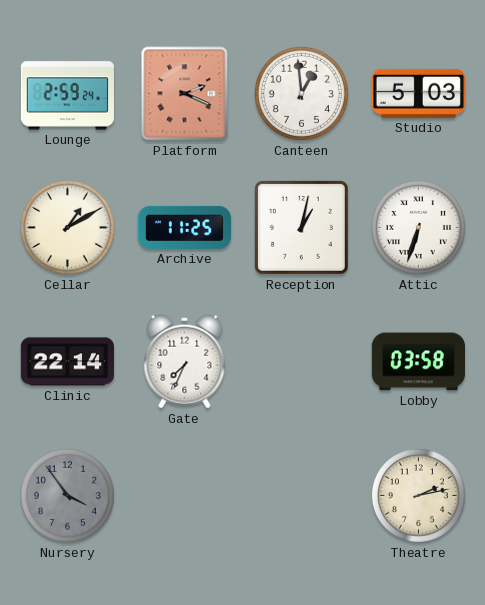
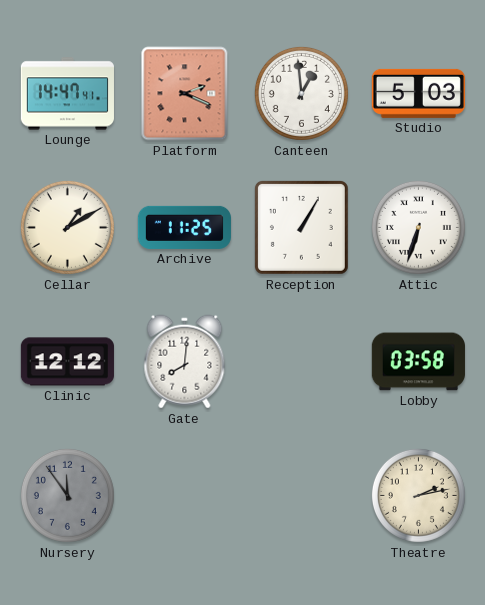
Lounge: 2:59 -> 14:47
Reception: 1:02 -> 1:05
Clinic: 22:14 -> 12:12
Gate: 7:34 -> 8:01
Nursery: 3:54 -> 11:54
